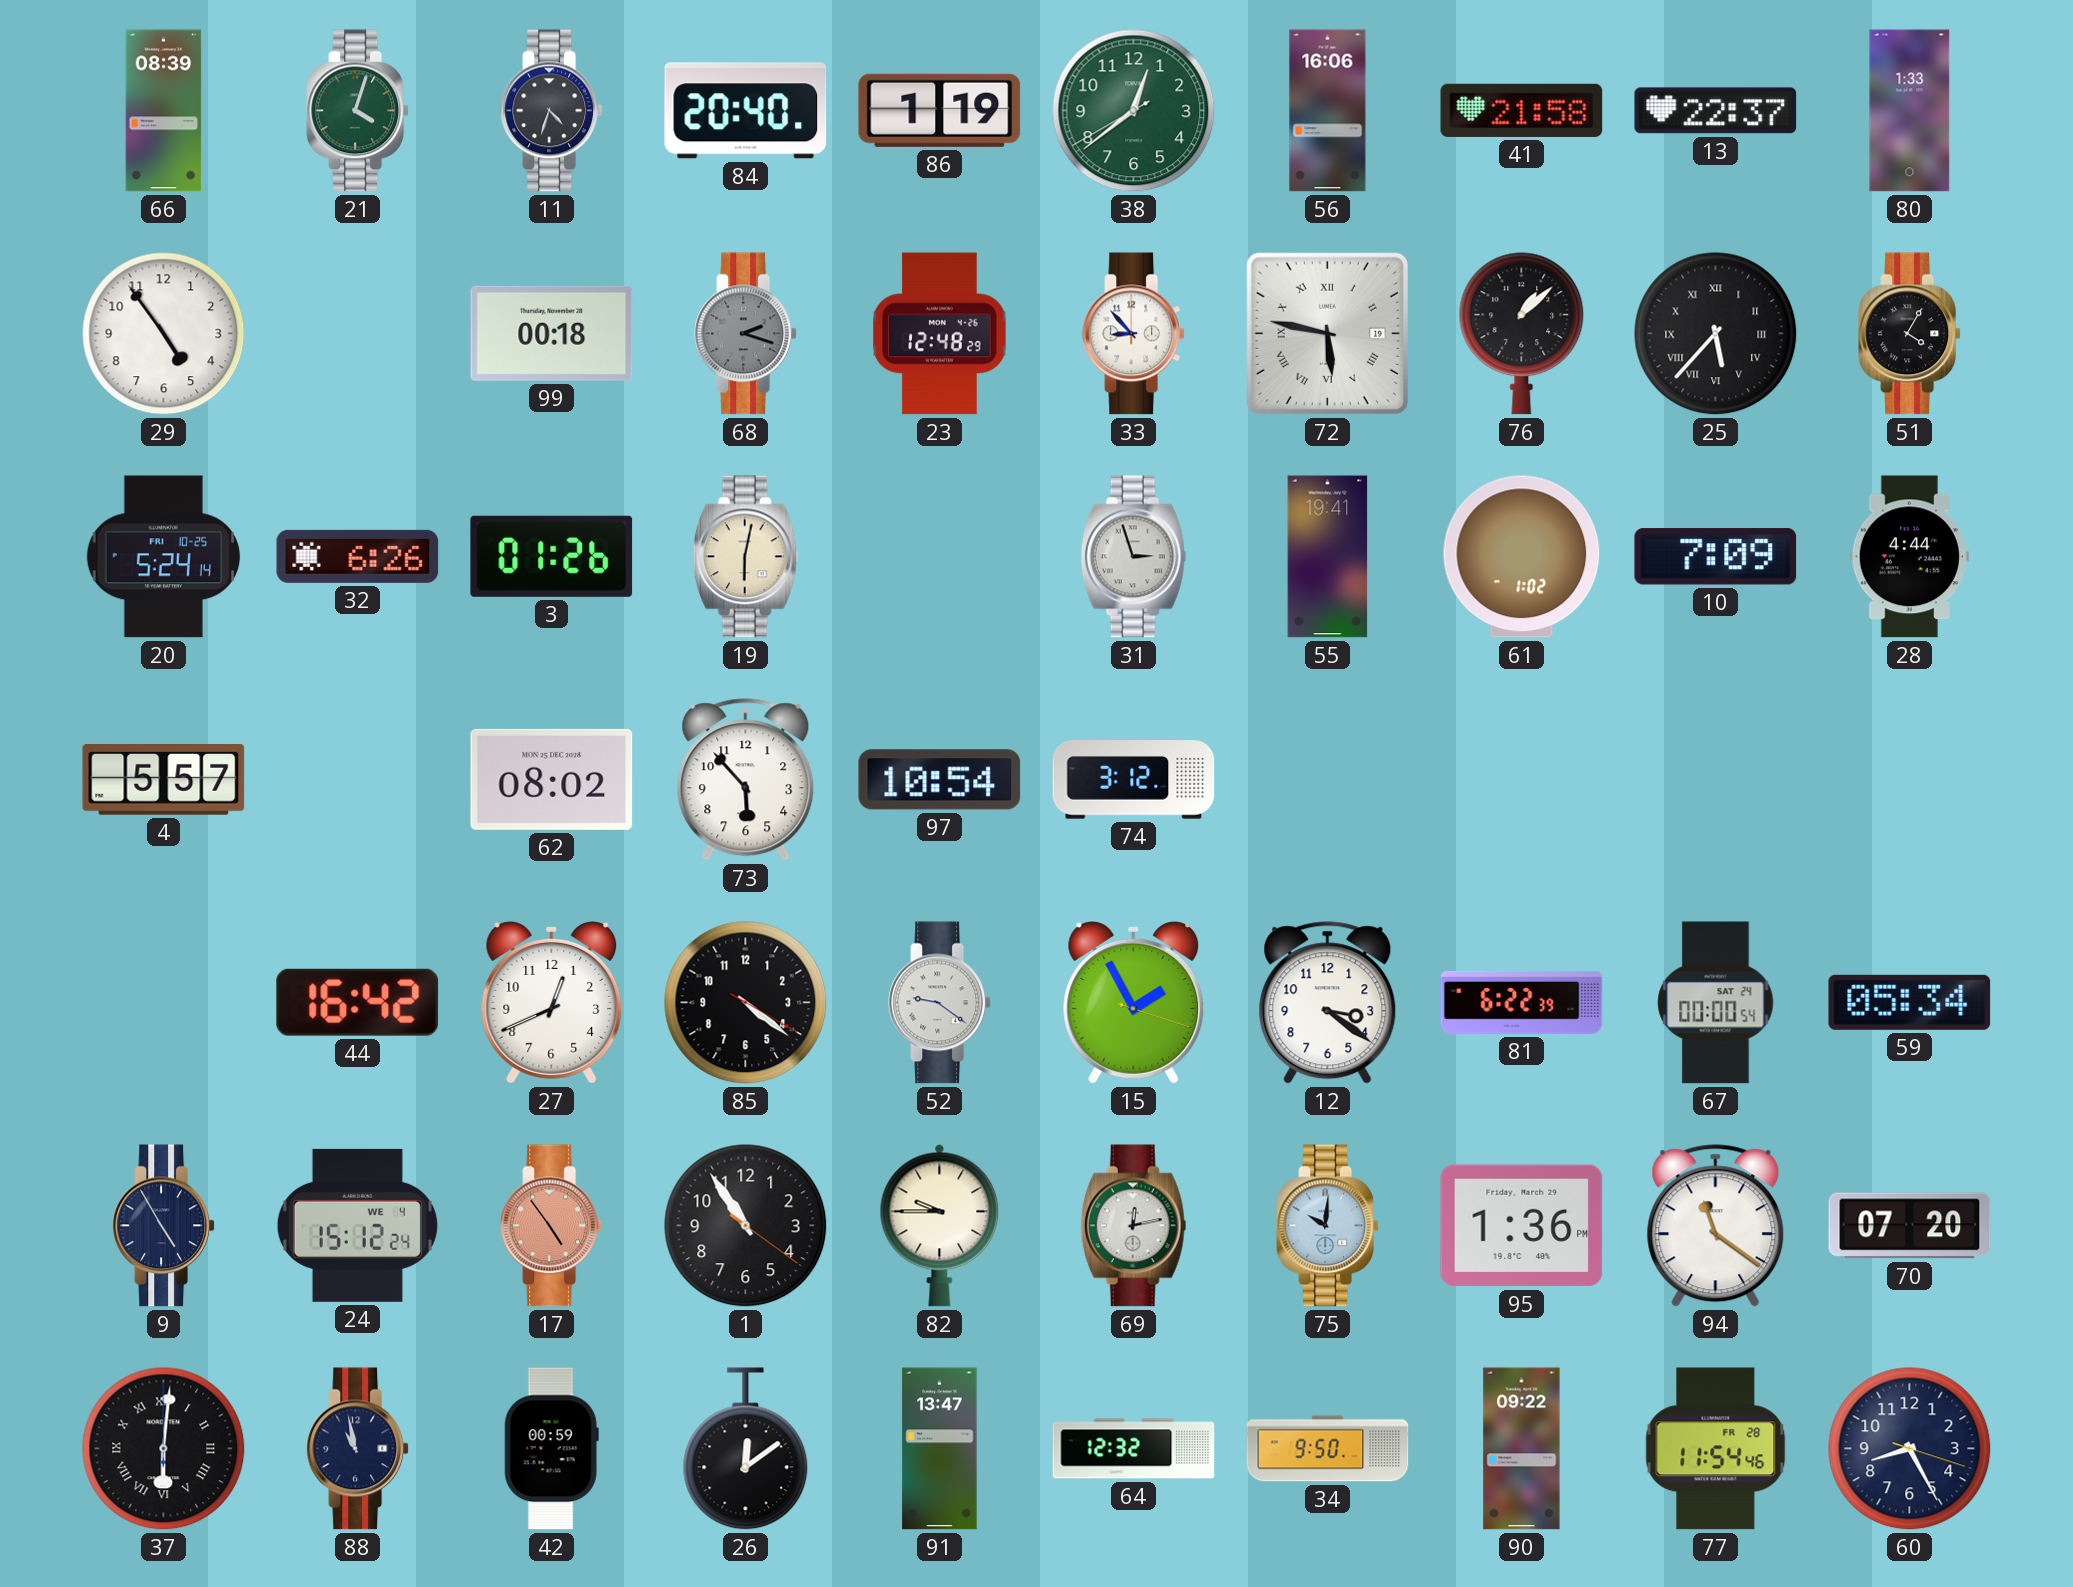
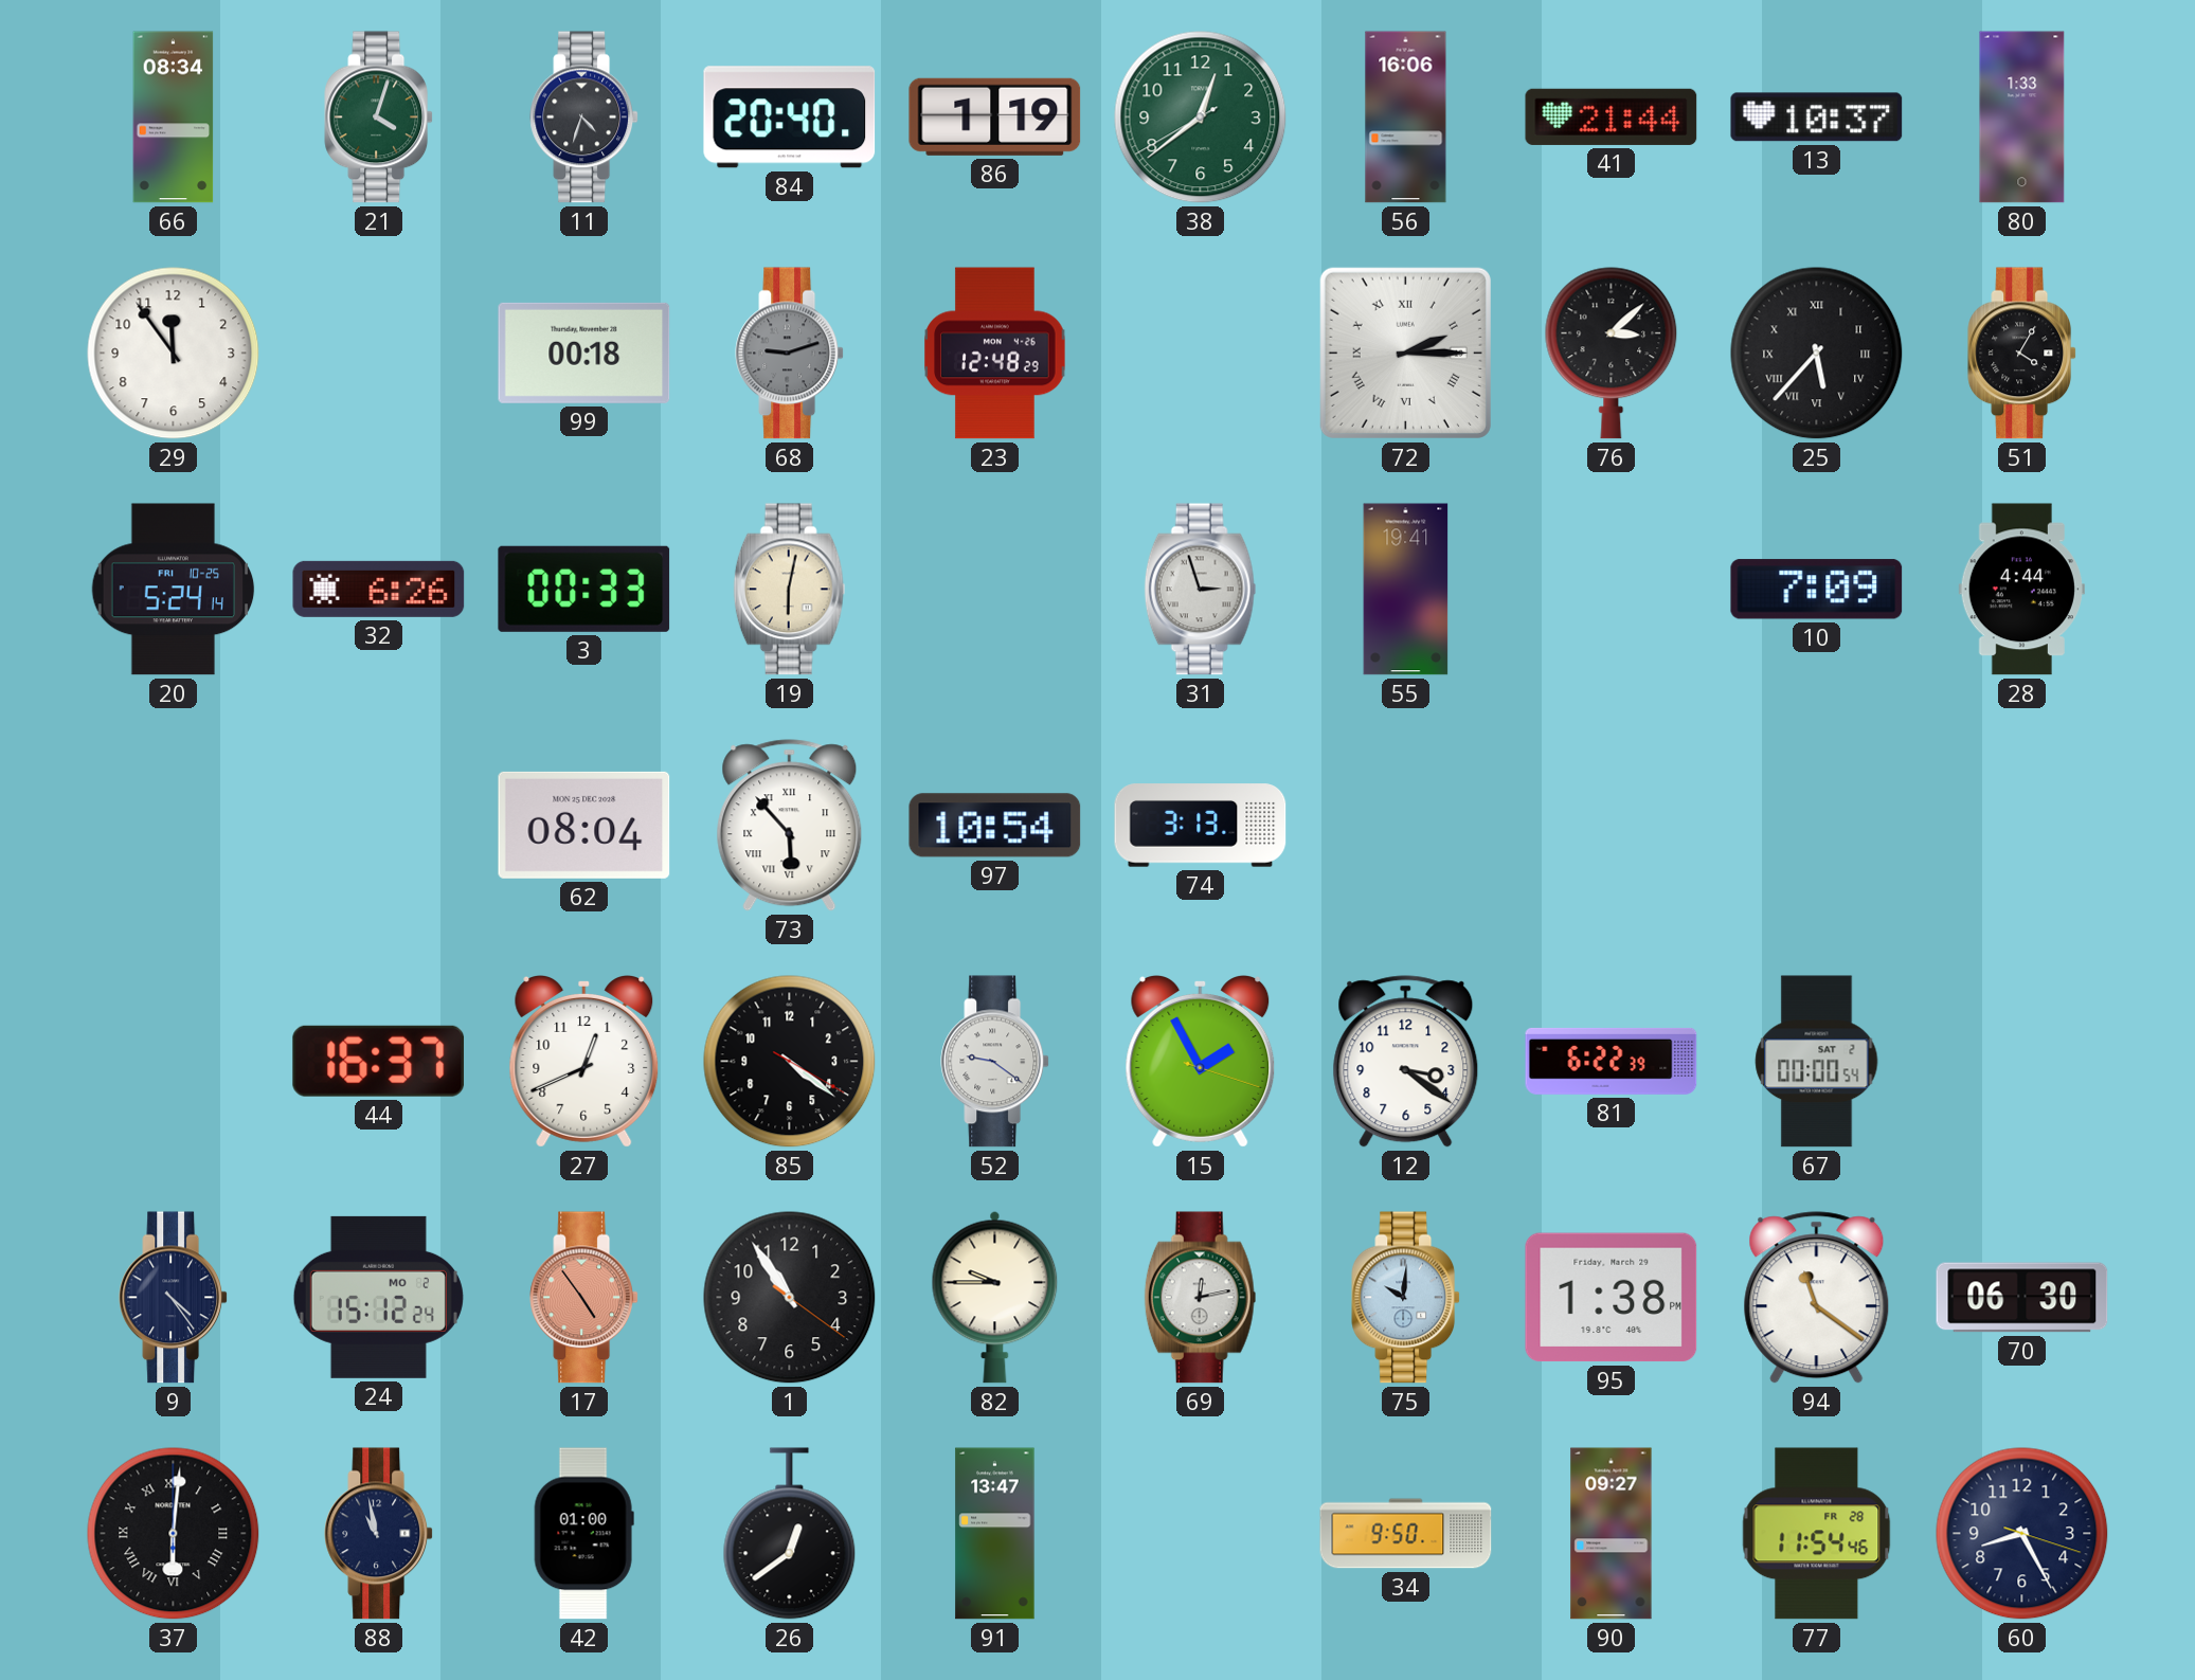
66: 08:39 -> 08:34
41: 21:58 -> 21:44
13: 22:37 -> 10:37
29: 4:54 -> 11:54
68: 2:18 -> 9:12
33: 8:53 -> none
72: 5:47 -> 2:15
76: 1:08 -> 3:08
3: 01:26 -> 00:33
61: 1:02 -> none
4: 5:57 -> none
62: 08:02 -> 08:04
73 numerals: Arabic -> Roman
74: 3:12 -> 3:13
44: 16:42 -> 16:37
67 date: SAT 24 -> SAT 2
59: 05:34 -> none
9: 4:55 -> 4:24
24 date: WE 4 -> MO 2
95: 1:36 -> 1:38
70: 07:20 -> 06:30
42: 00:59 -> 01:00
26: 12:09 -> 12:39
64: 12:32 -> none
90: 09:22 -> 09:27
